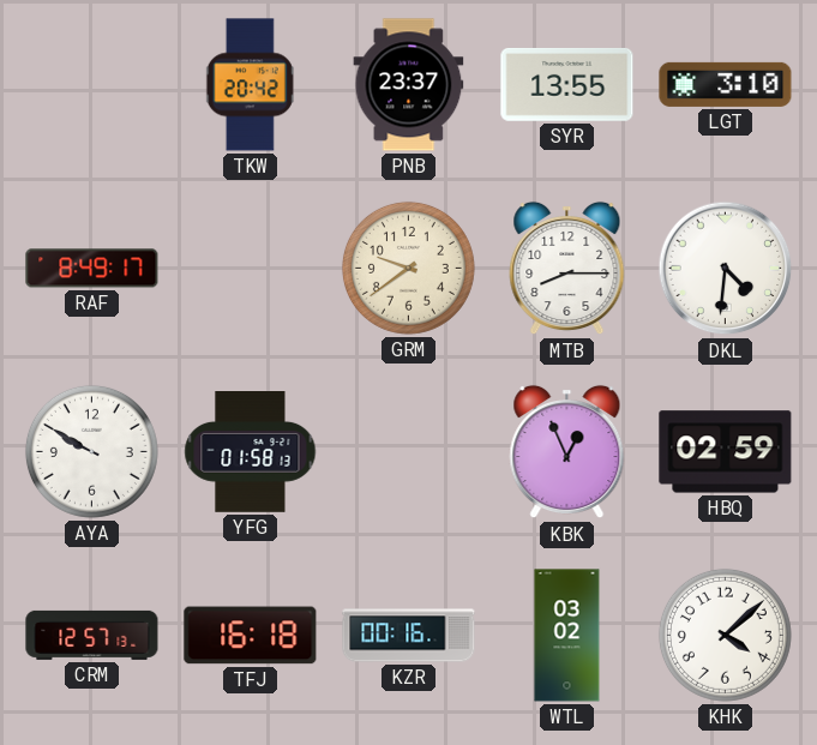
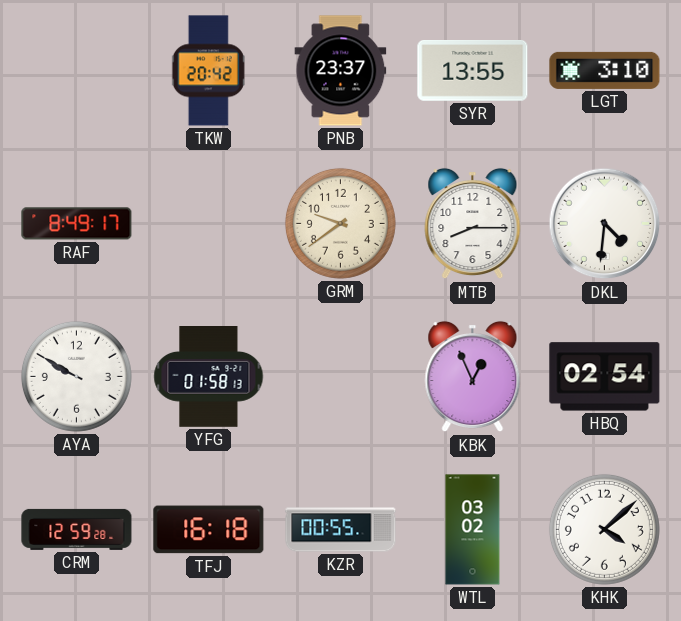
HBQ: 02:59 -> 02:54
CRM: 12:57 -> 12:59
KZR: 00:16 -> 00:55
